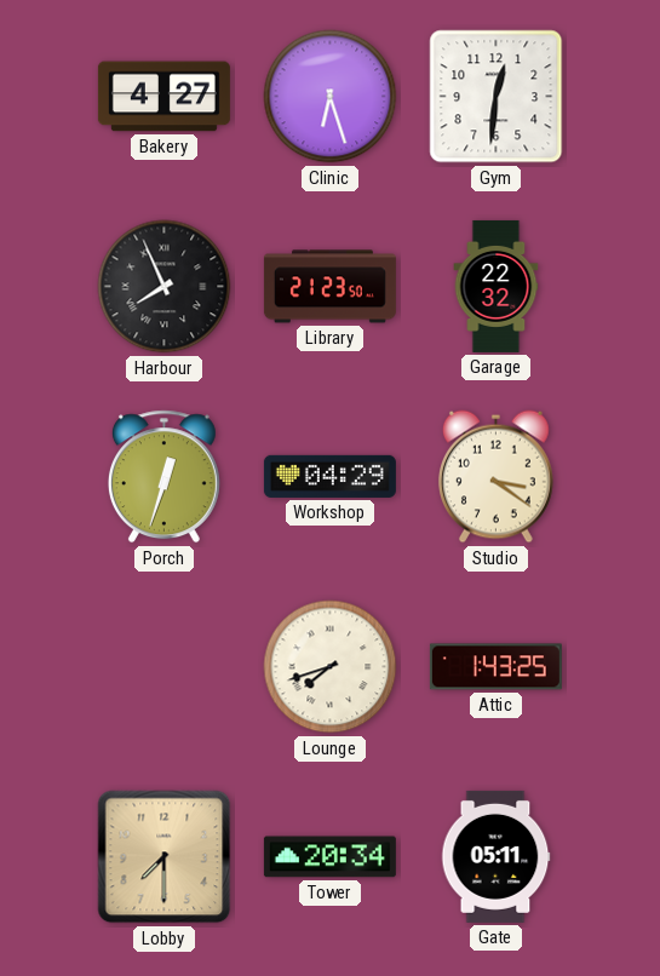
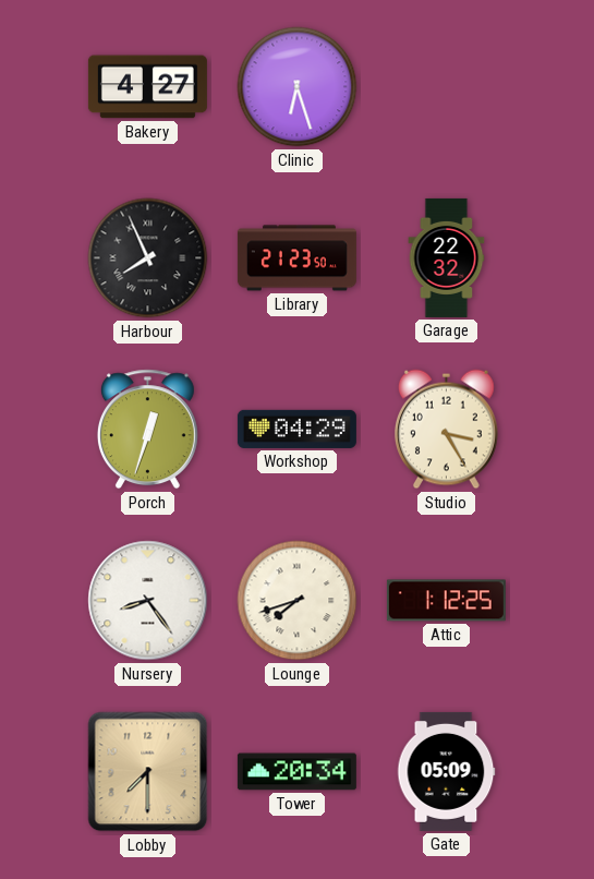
Gym: 12:31 -> none
Studio: 3:21 -> 3:25
Nursery: none -> 8:24
Attic: 1:43 -> 1:12
Gate: 05:11 -> 05:09
